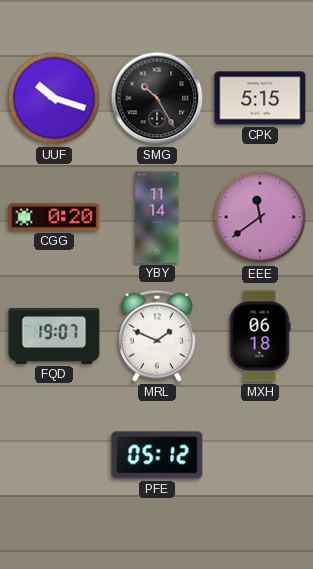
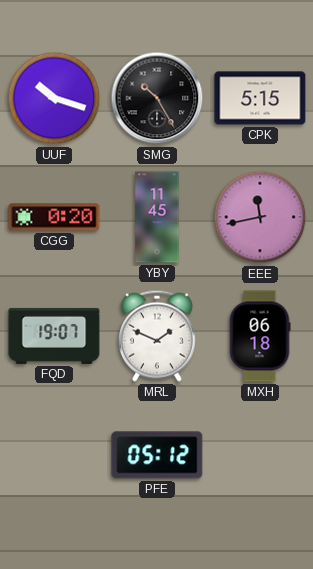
YBY: 11:14 -> 11:45
EEE: 11:39 -> 11:43
